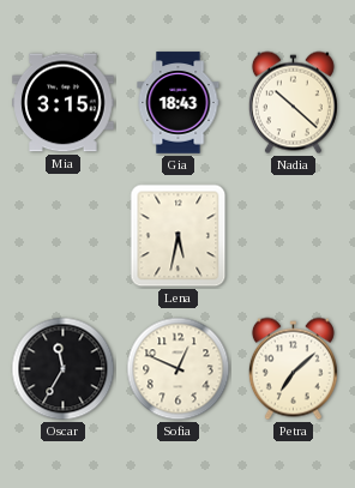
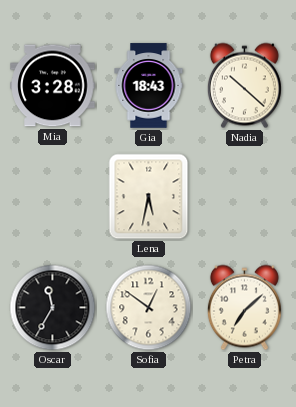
Mia: 3:15 -> 3:28
Sofia: 12:49 -> 12:51
